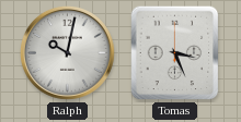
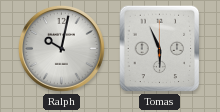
Tomas: 3:26 -> 5:56
